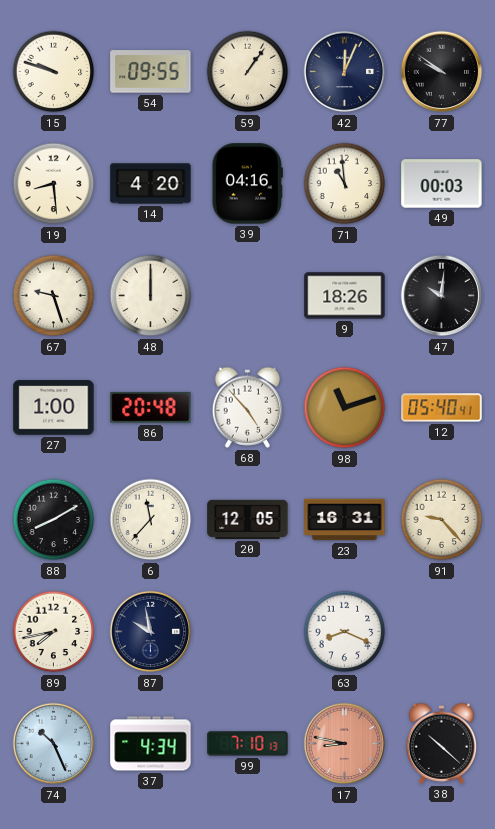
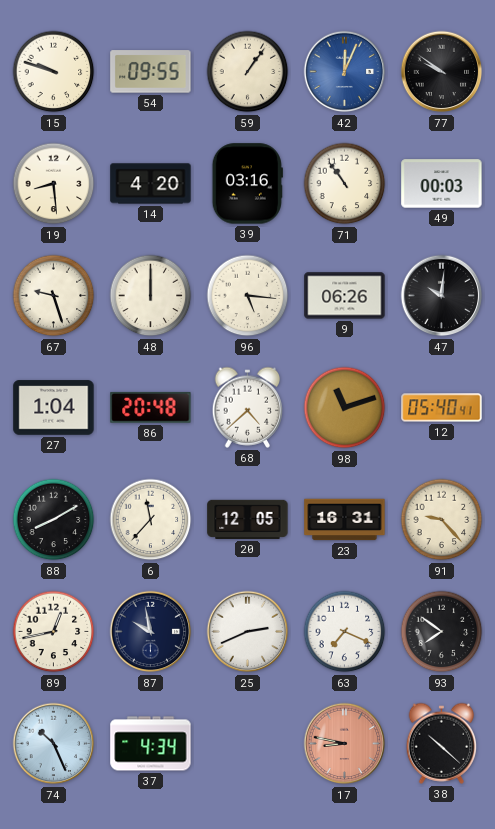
42 dial: navy -> blue
39: 04:16 -> 03:16
71: 10:59 -> 10:54
96: none -> 5:16
9: 18:26 -> 06:26
27: 1:00 -> 1:04
68: 4:53 -> 4:38
89: 7:43 -> 12:43
25: none -> 2:41
63: 8:19 -> 7:19
93: none -> 7:51
99: 7:10 -> none
